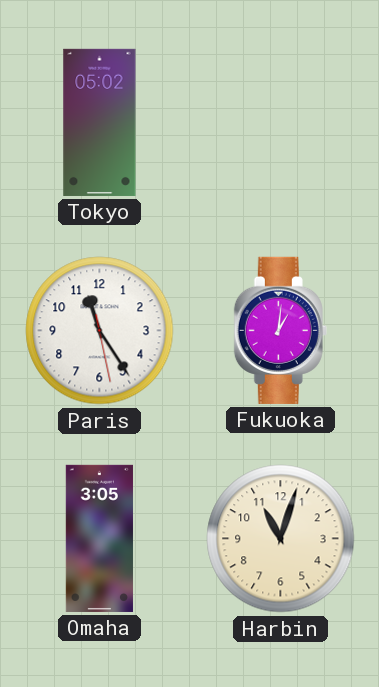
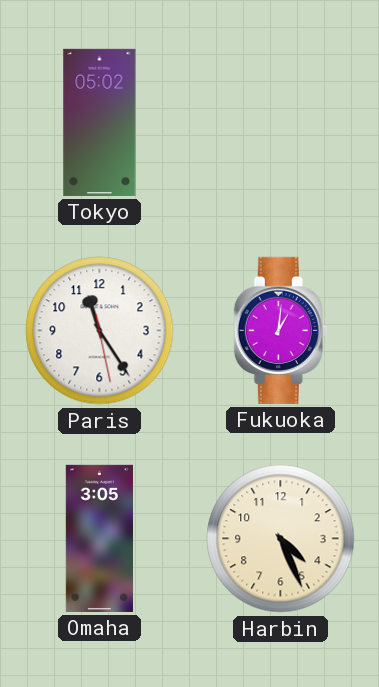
Harbin: 11:03 -> 4:26
